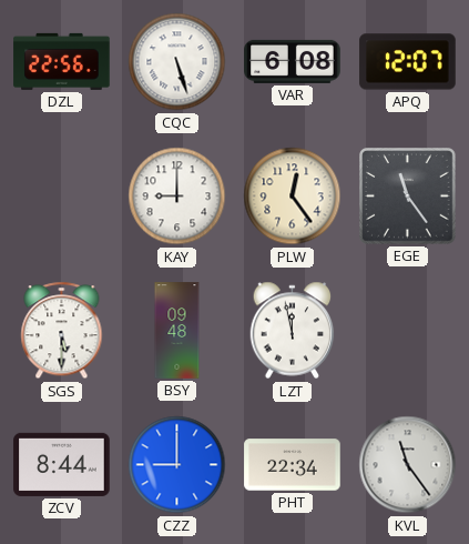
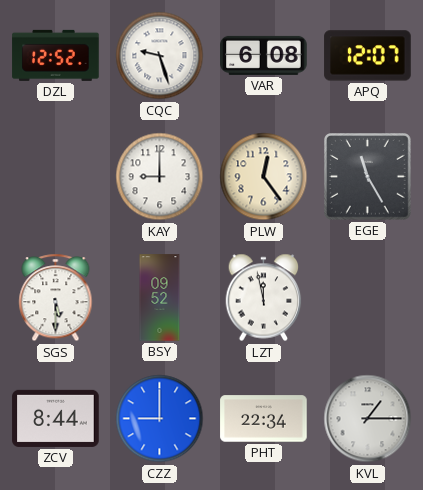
DZL: 22:56 -> 12:52
CQC: 5:27 -> 9:27
EGE: 11:24 -> 11:25
BSY: 09:48 -> 09:52
KVL: 11:24 -> 1:15
